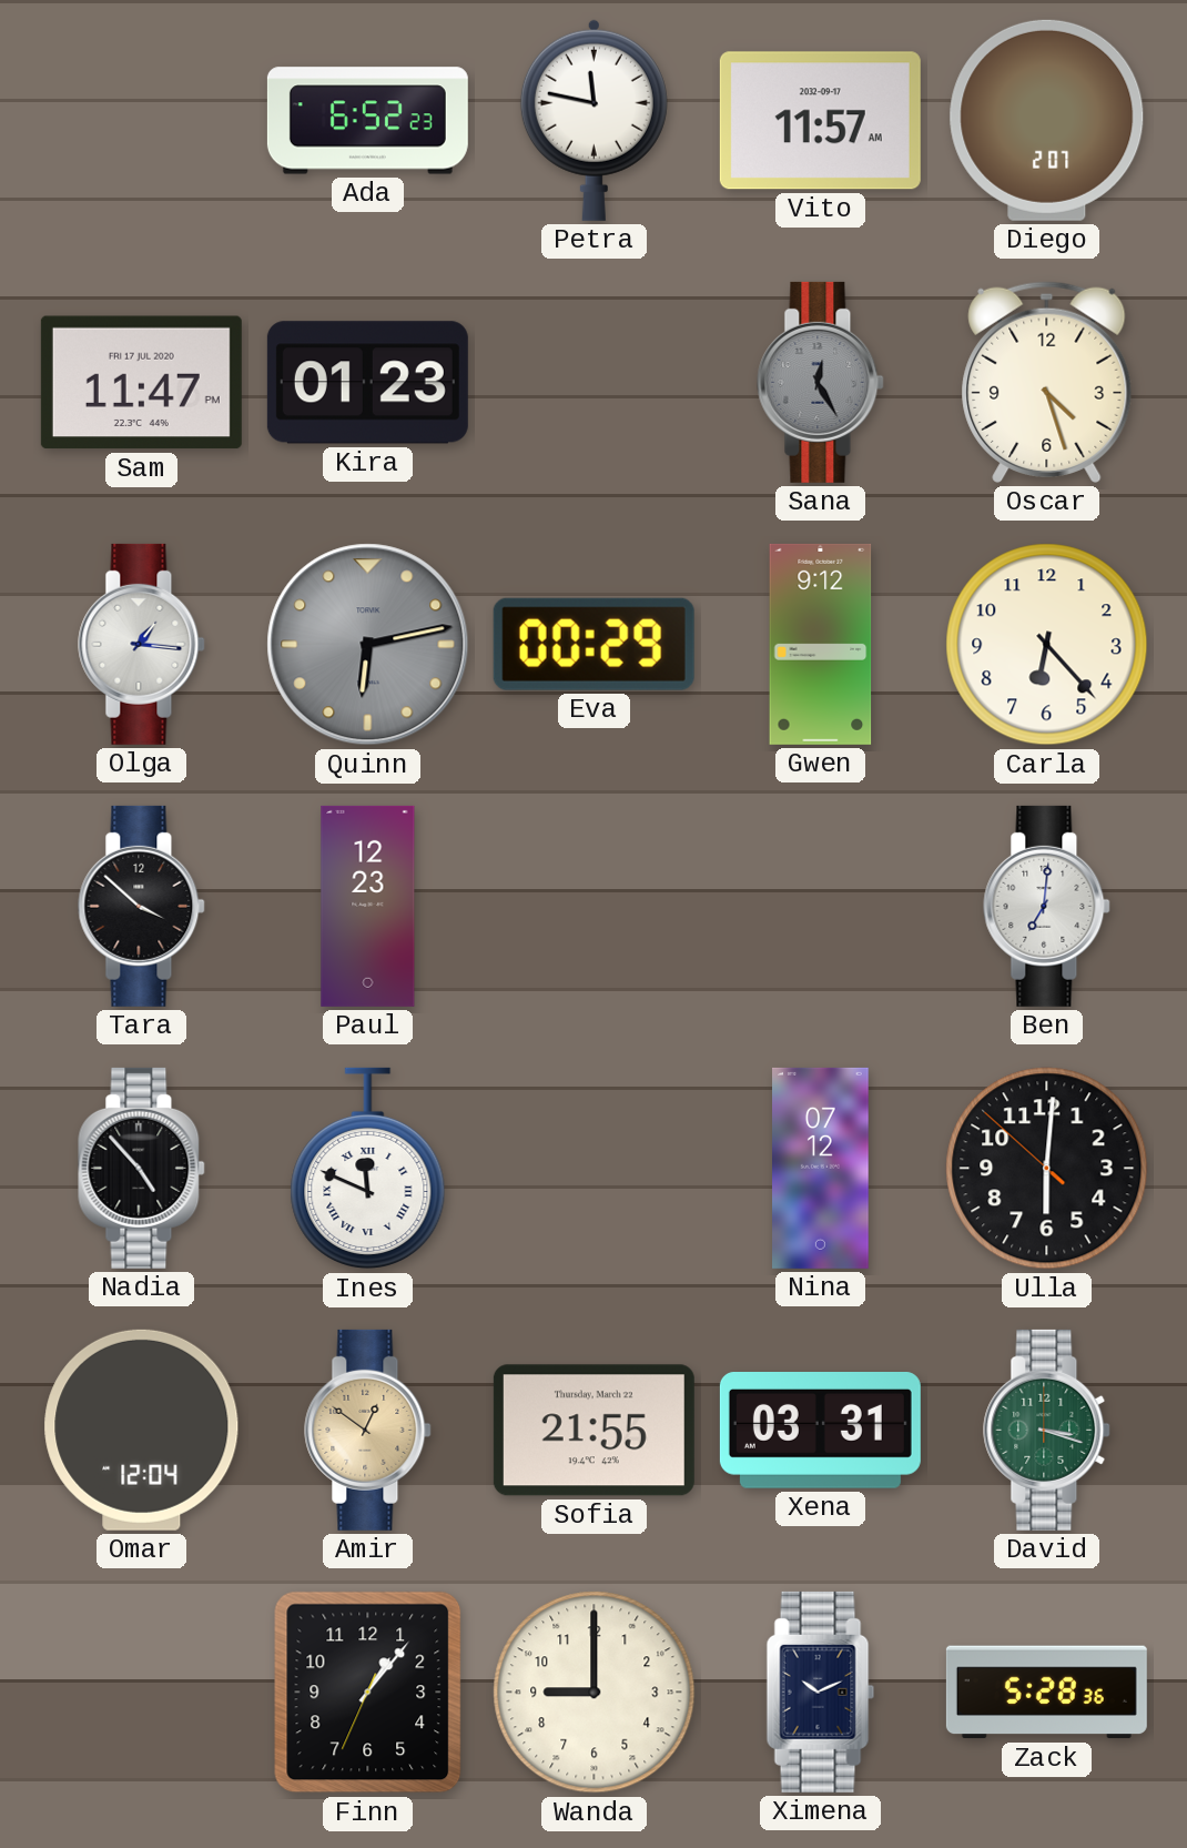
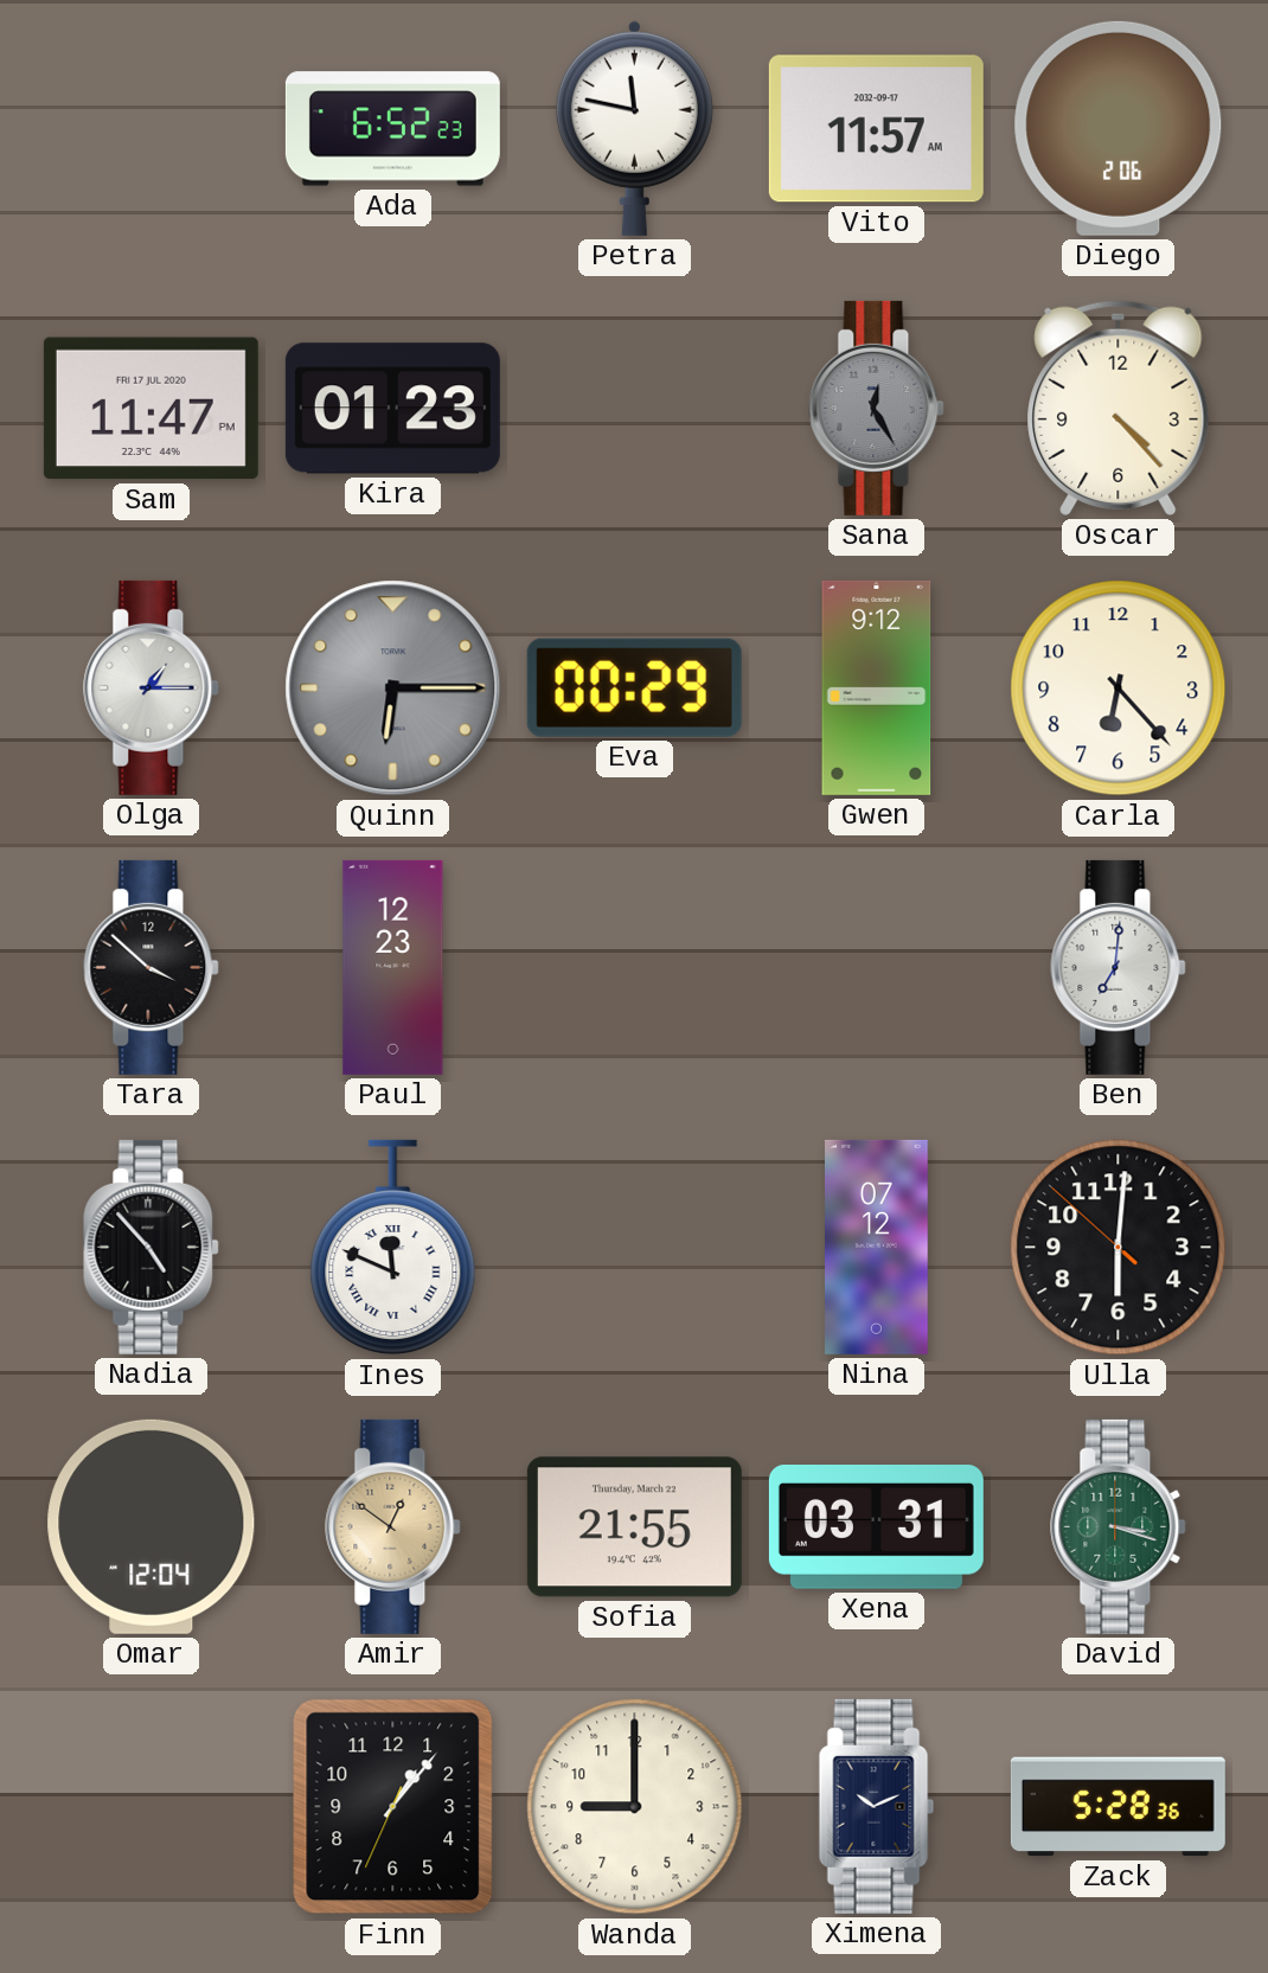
Diego: 2:07 -> 2:06
Oscar: 4:27 -> 4:23
Olga: 1:16 -> 1:15
Quinn: 6:13 -> 6:15
